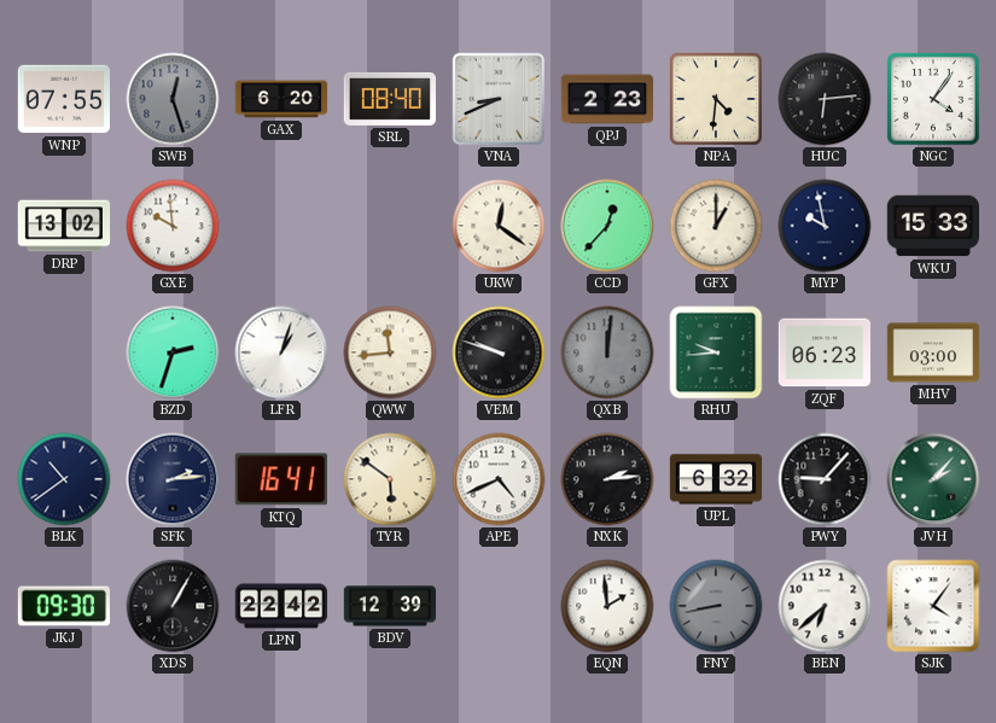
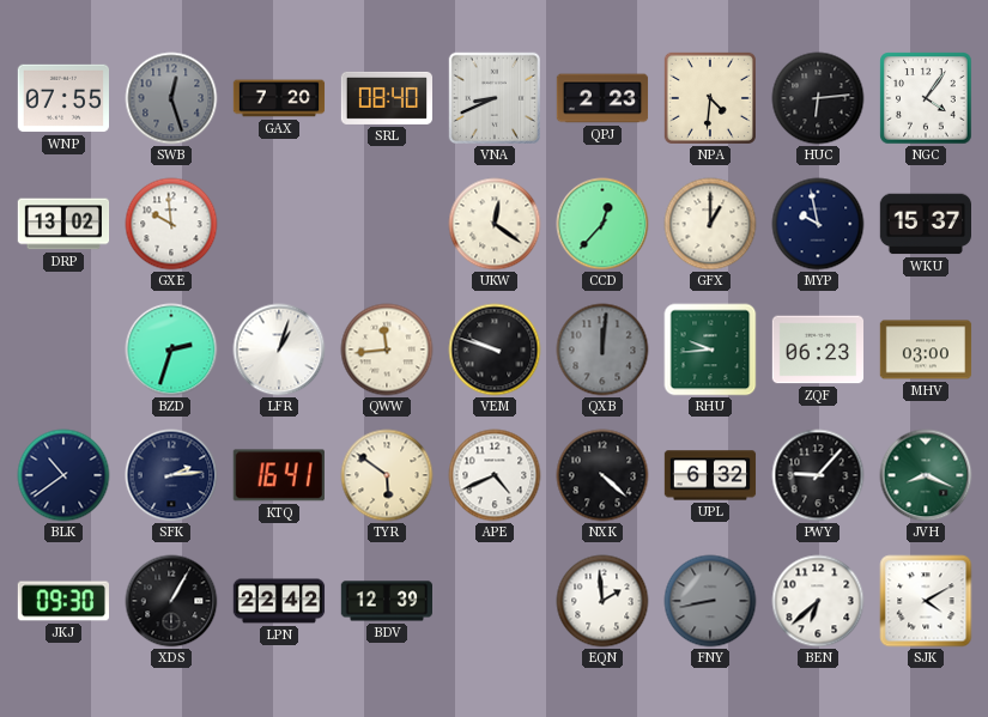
GAX: 6:20 -> 7:20
WKU: 15:33 -> 15:37
NXK: 2:14 -> 4:22
JVH: 2:07 -> 8:19
SJK: 4:06 -> 4:10
